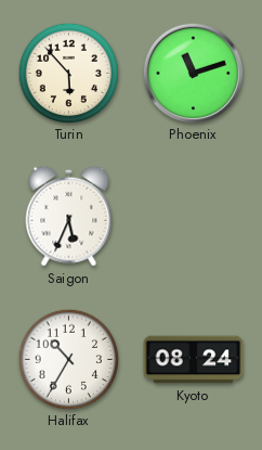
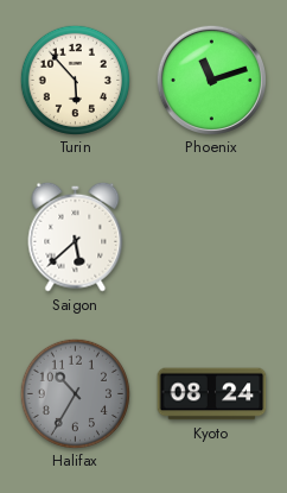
Saigon: 5:34 -> 5:38
Halifax dial: white -> grey
